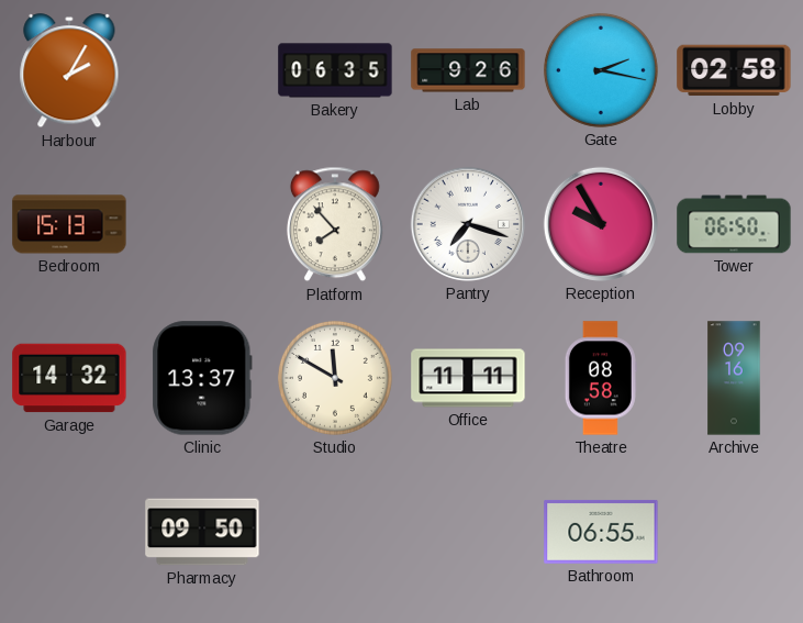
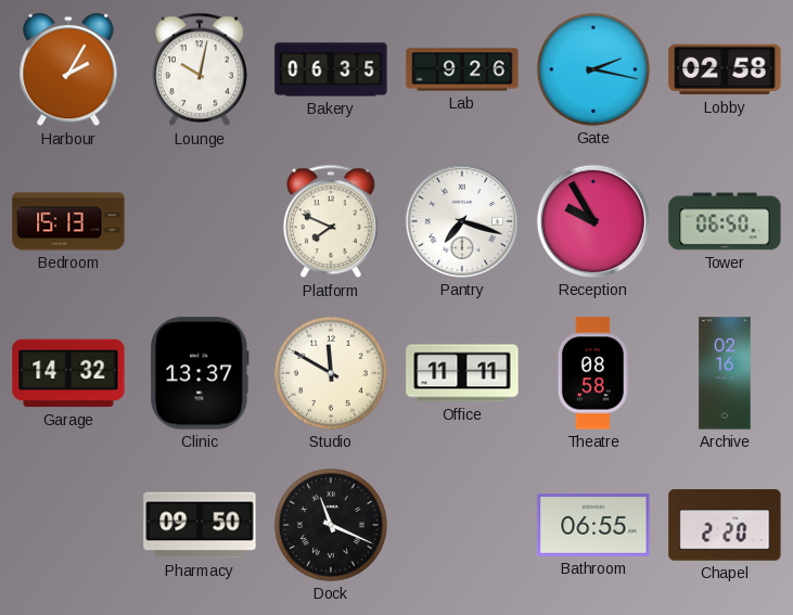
Lounge: none -> 10:02
Platform: 7:53 -> 7:49
Archive: 09:16 -> 02:16
Dock: none -> 11:19
Chapel: none -> 2:20
